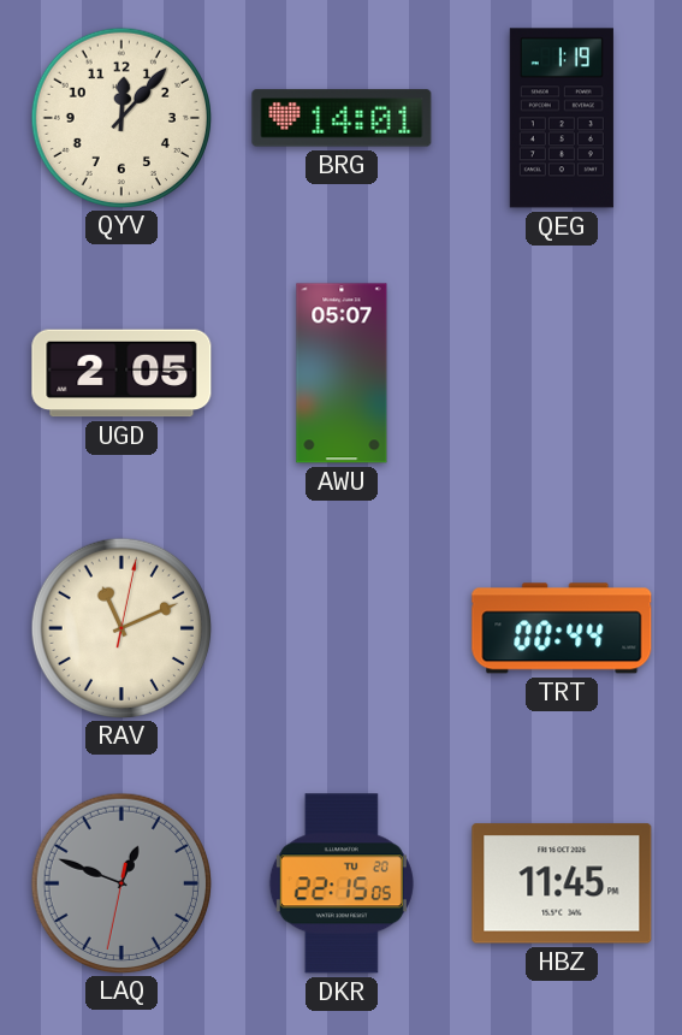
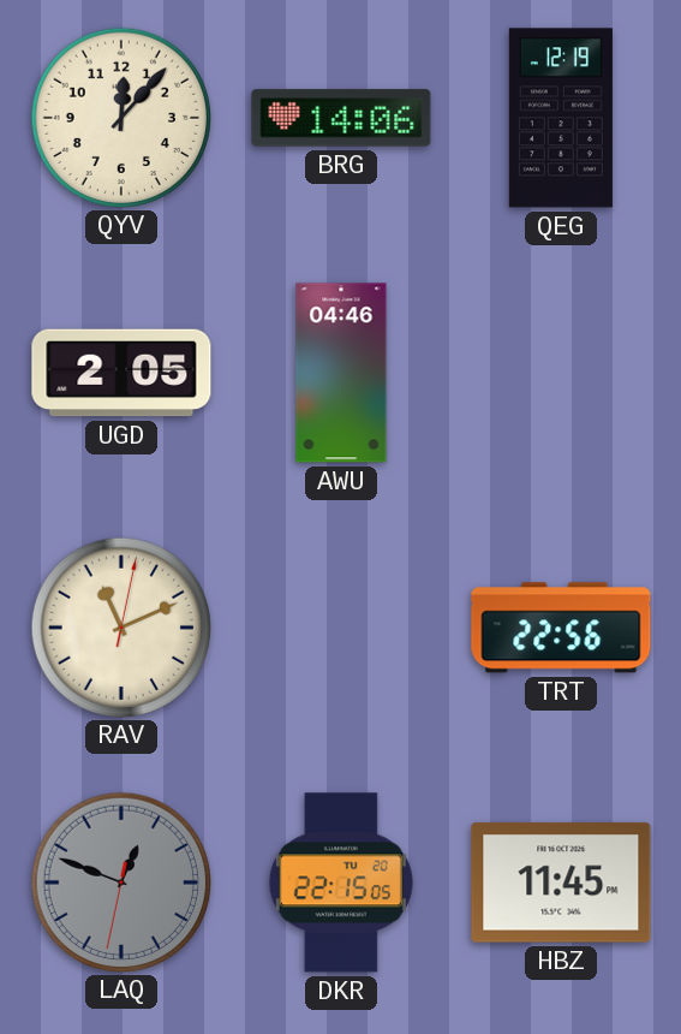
BRG: 14:01 -> 14:06
QEG: 1:19 -> 12:19
AWU: 05:07 -> 04:46
TRT: 00:44 -> 22:56
